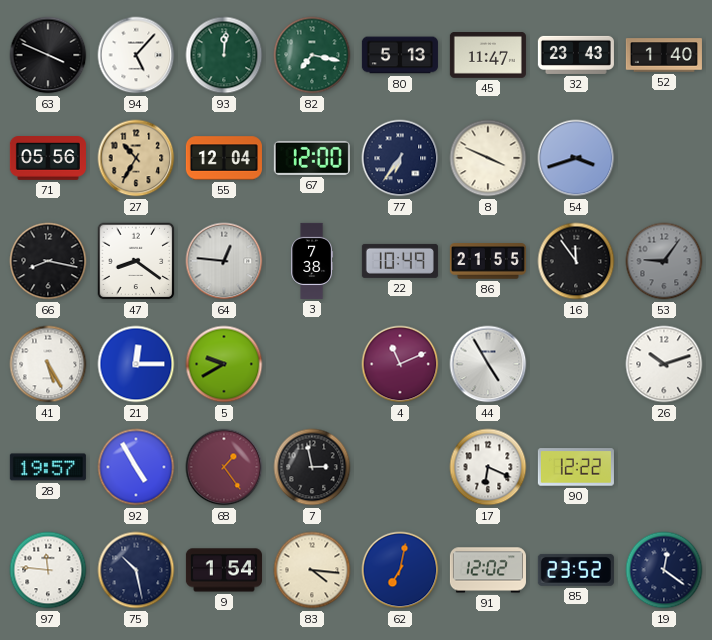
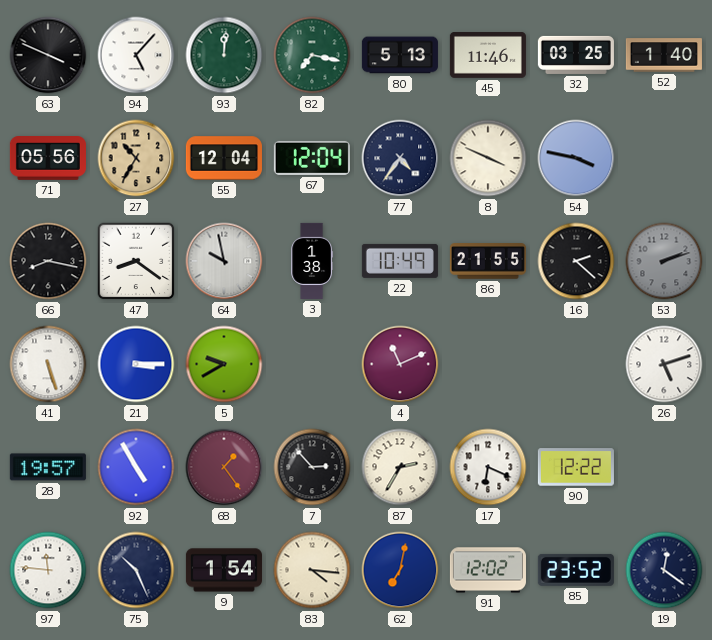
45: 11:47 -> 11:46
32: 23:43 -> 03:25
67: 12:00 -> 12:04
77: 6:36 -> 4:36
54: 3:42 -> 3:47
64: 12:46 -> 9:58
3: 7:38 -> 1:38
16: 11:54 -> 2:22
53: 9:06 -> 2:12
41: 5:25 -> 5:27
21: 12:15 -> 3:15
44: 4:55 -> none
26: 10:12 -> 5:12
7: 2:58 -> 2:53
87: none -> 2:35
75: 10:28 -> 10:26
